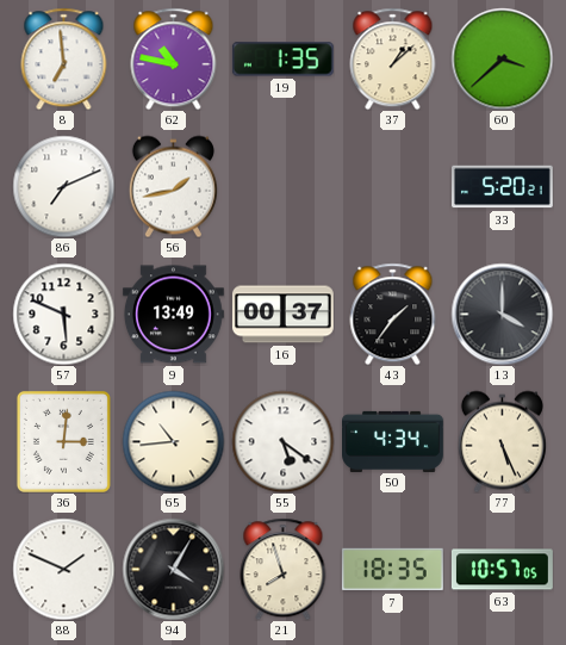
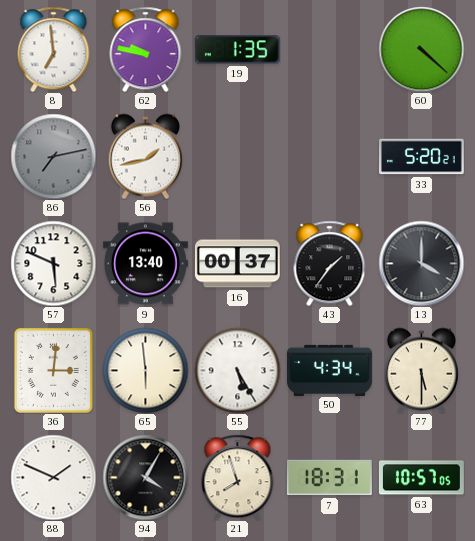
62: 10:47 -> 9:47
37: 1:08 -> none
60: 3:38 -> 4:22
86: 7:11 -> 7:13
86 dial: white -> grey
9: 13:49 -> 13:40
65: 10:44 -> 5:59
55: 5:21 -> 5:25
77: 5:26 -> 5:30
7: 18:35 -> 18:31
